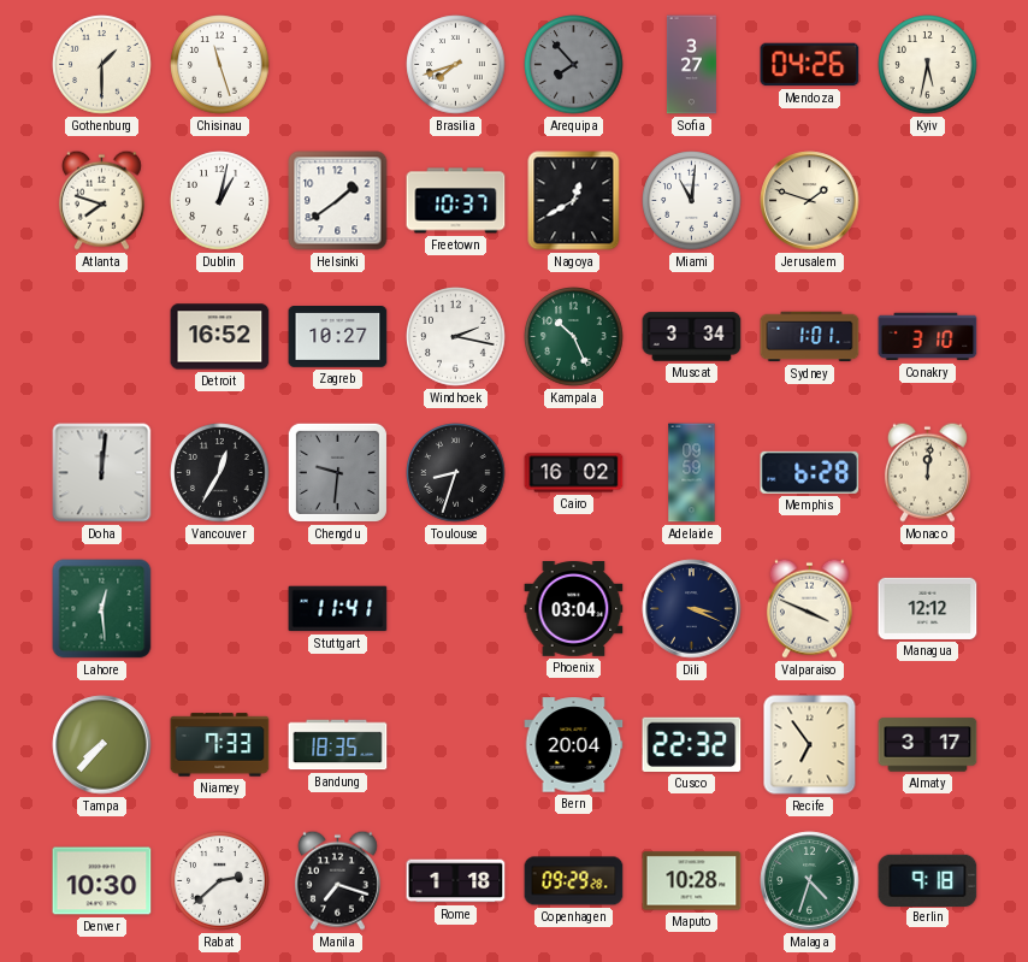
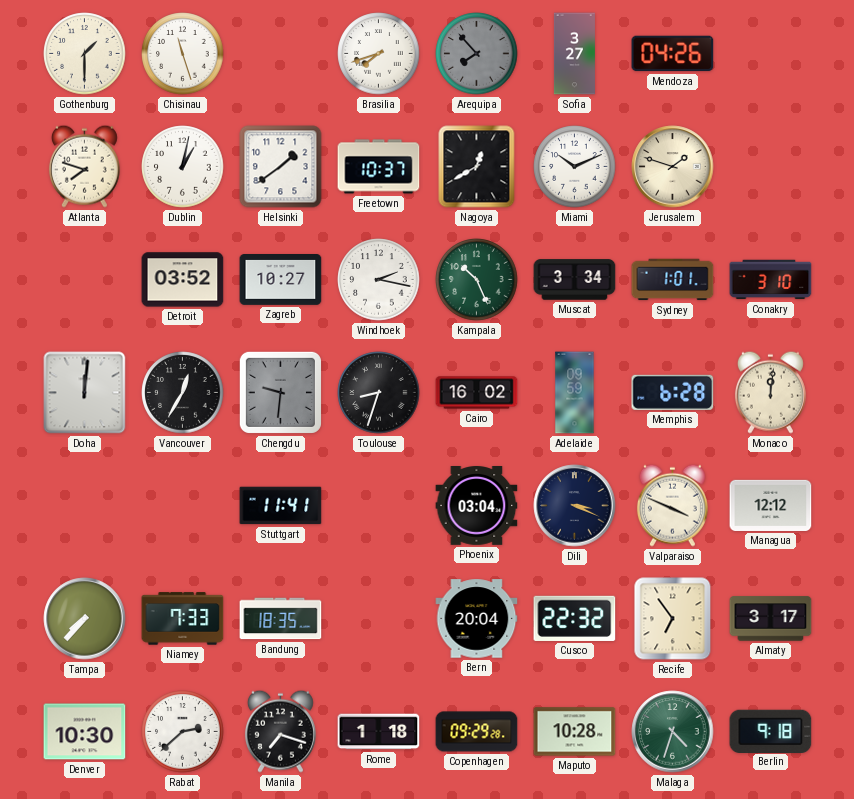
Kyiv: 5:32 -> none
Miami: 11:01 -> 10:11
Detroit: 16:52 -> 03:52
Lahore: 12:29 -> none
